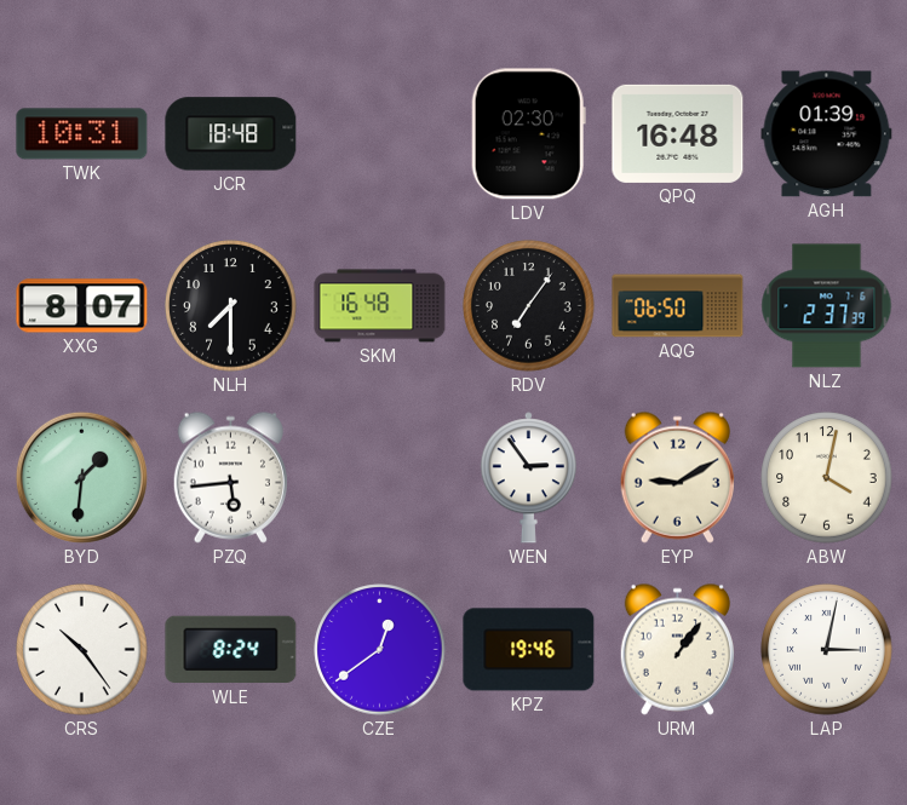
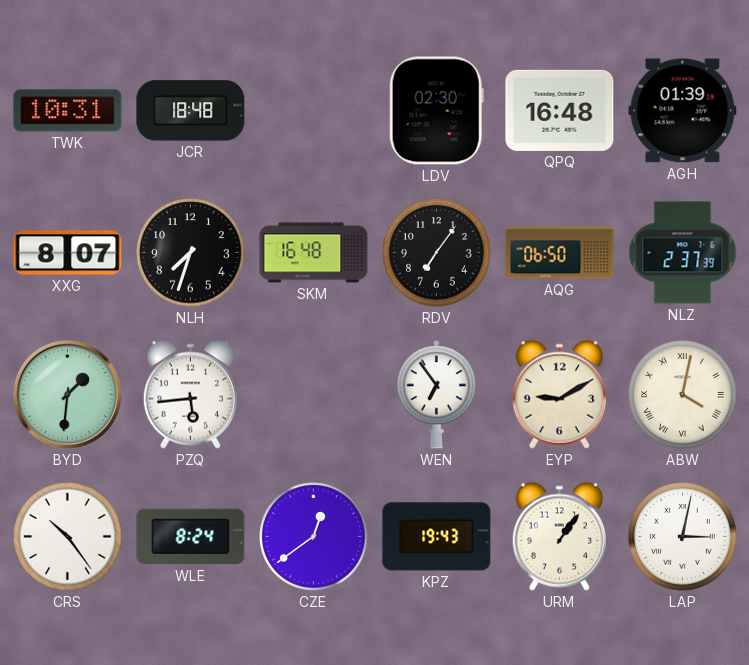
NLH: 7:30 -> 7:33
WEN: 2:54 -> 6:54
ABW numerals: Arabic -> Roman
KPZ: 19:46 -> 19:43
